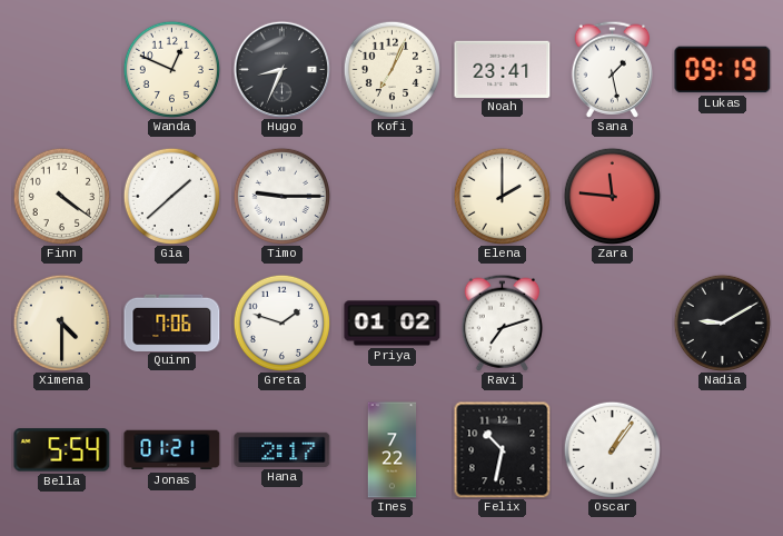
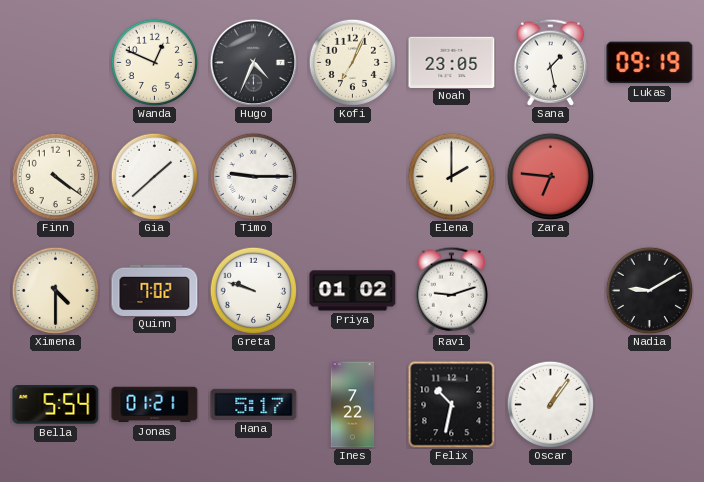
Hugo: 8:34 -> 4:34
Noah: 23:41 -> 23:05
Zara: 11:46 -> 6:46
Quinn: 7:06 -> 7:02
Greta: 1:48 -> 9:48
Ravi: 7:12 -> 9:12
Hana: 2:17 -> 5:17
